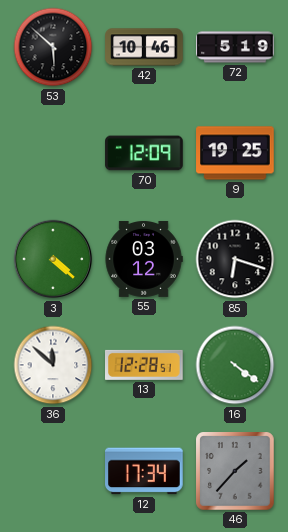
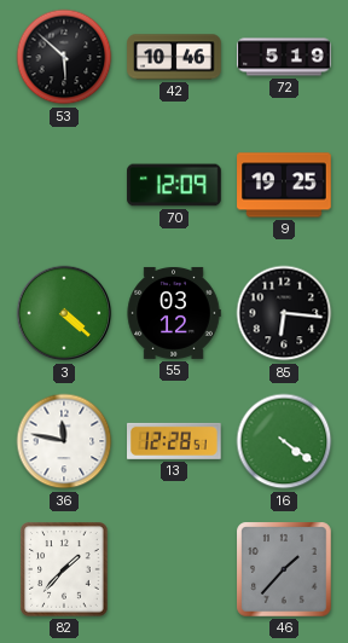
85: 6:18 -> 6:16
36: 11:52 -> 11:47
82: none -> 1:37
12: 17:34 -> none
